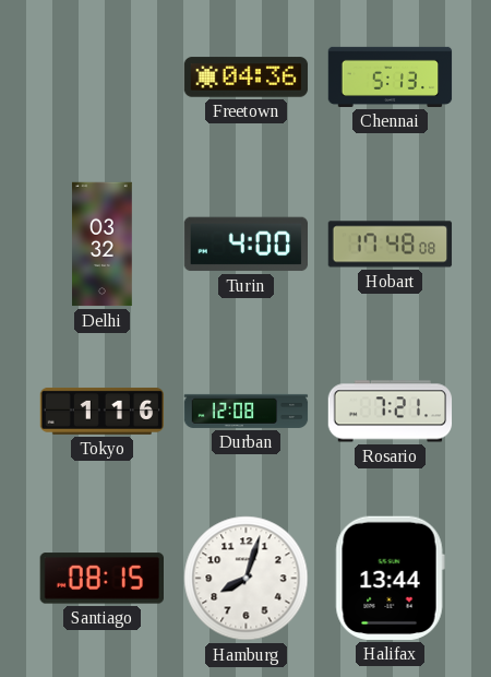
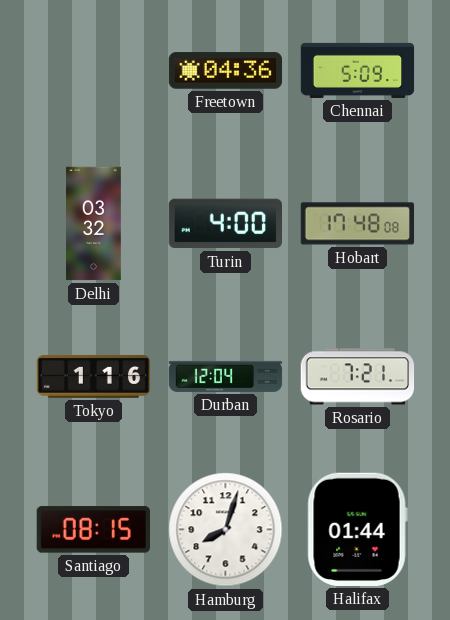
Chennai: 5:13 -> 5:09
Durban: 12:08 -> 12:04
Halifax: 13:44 -> 01:44
